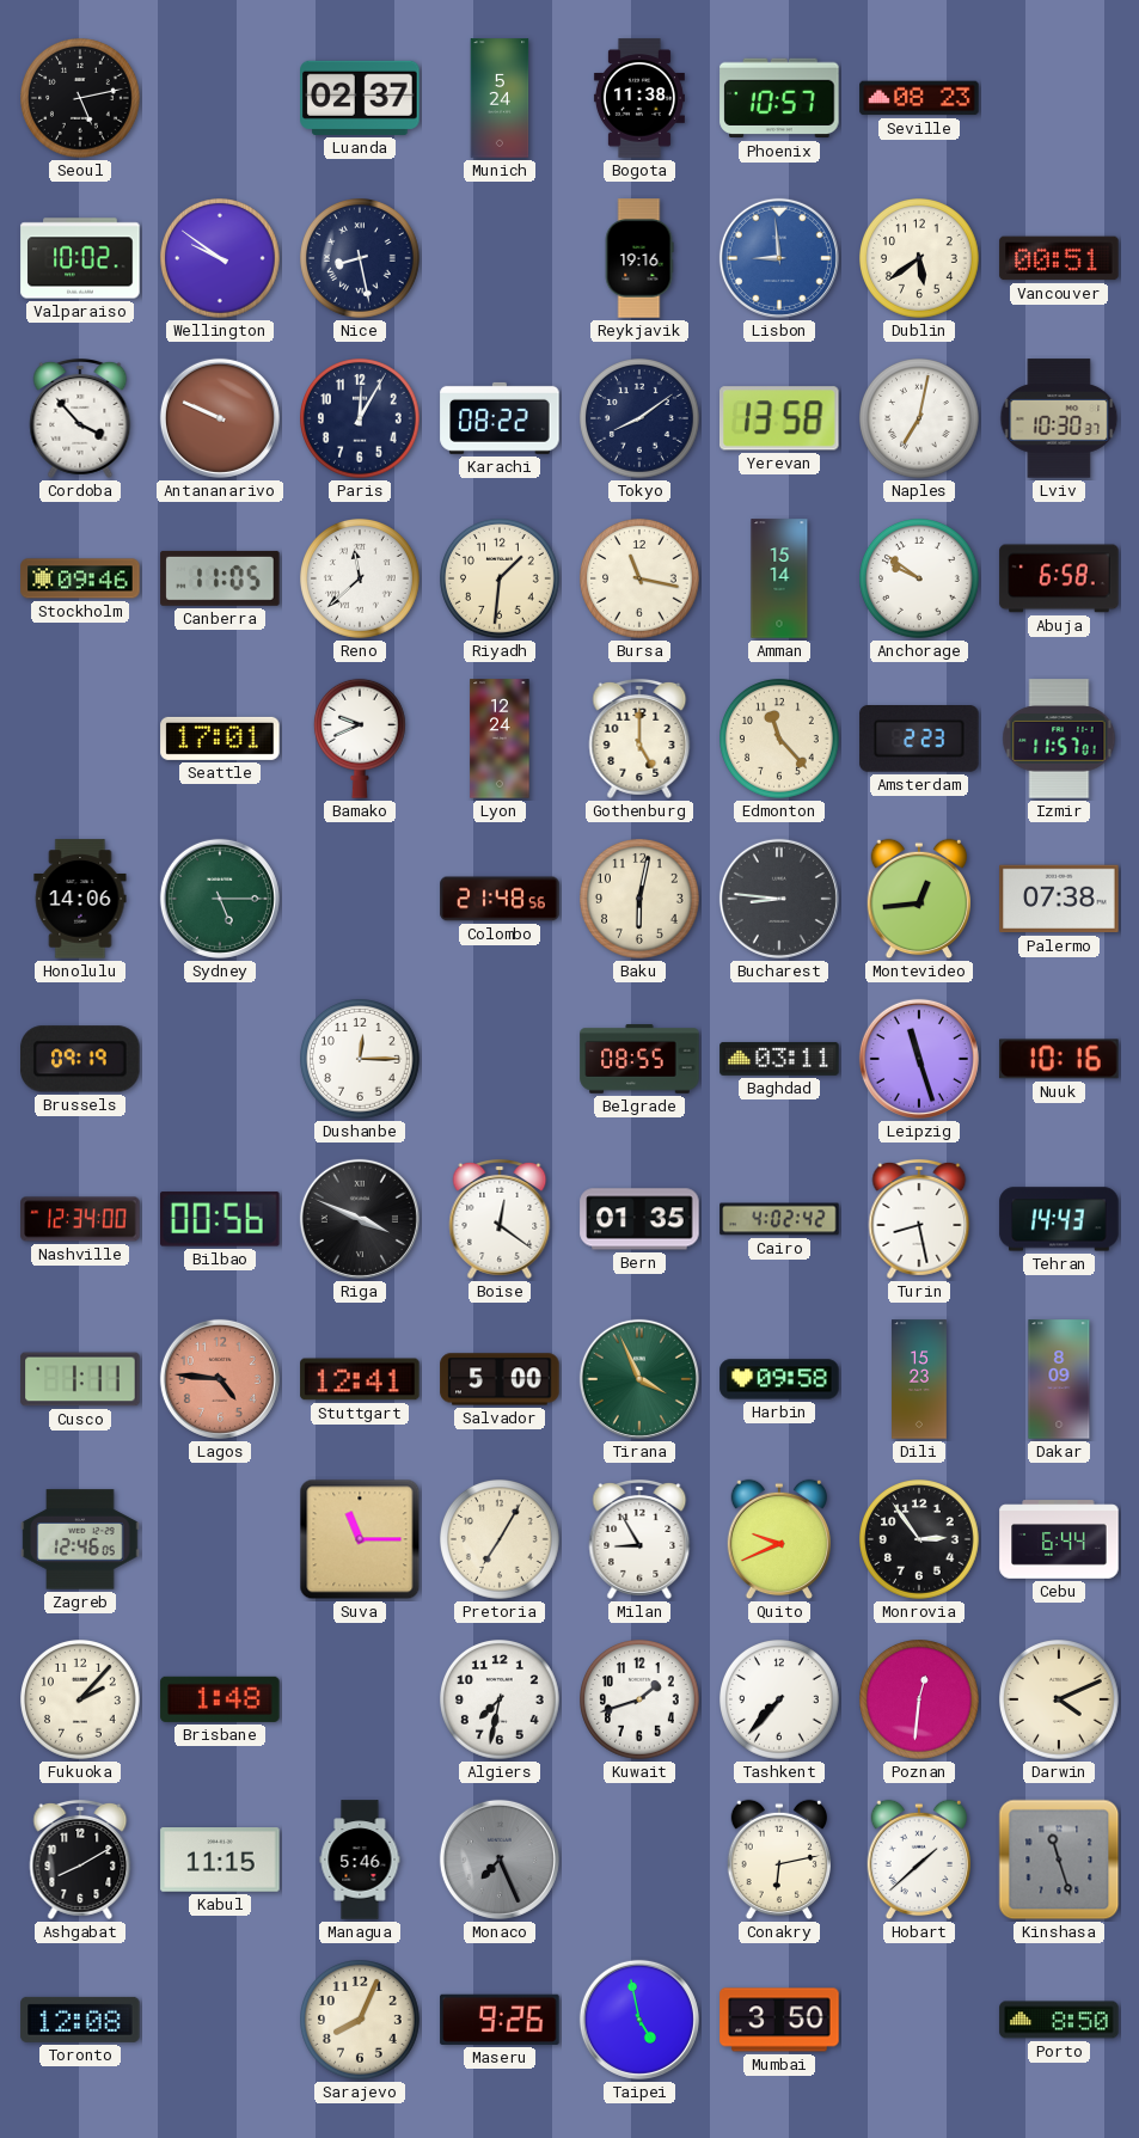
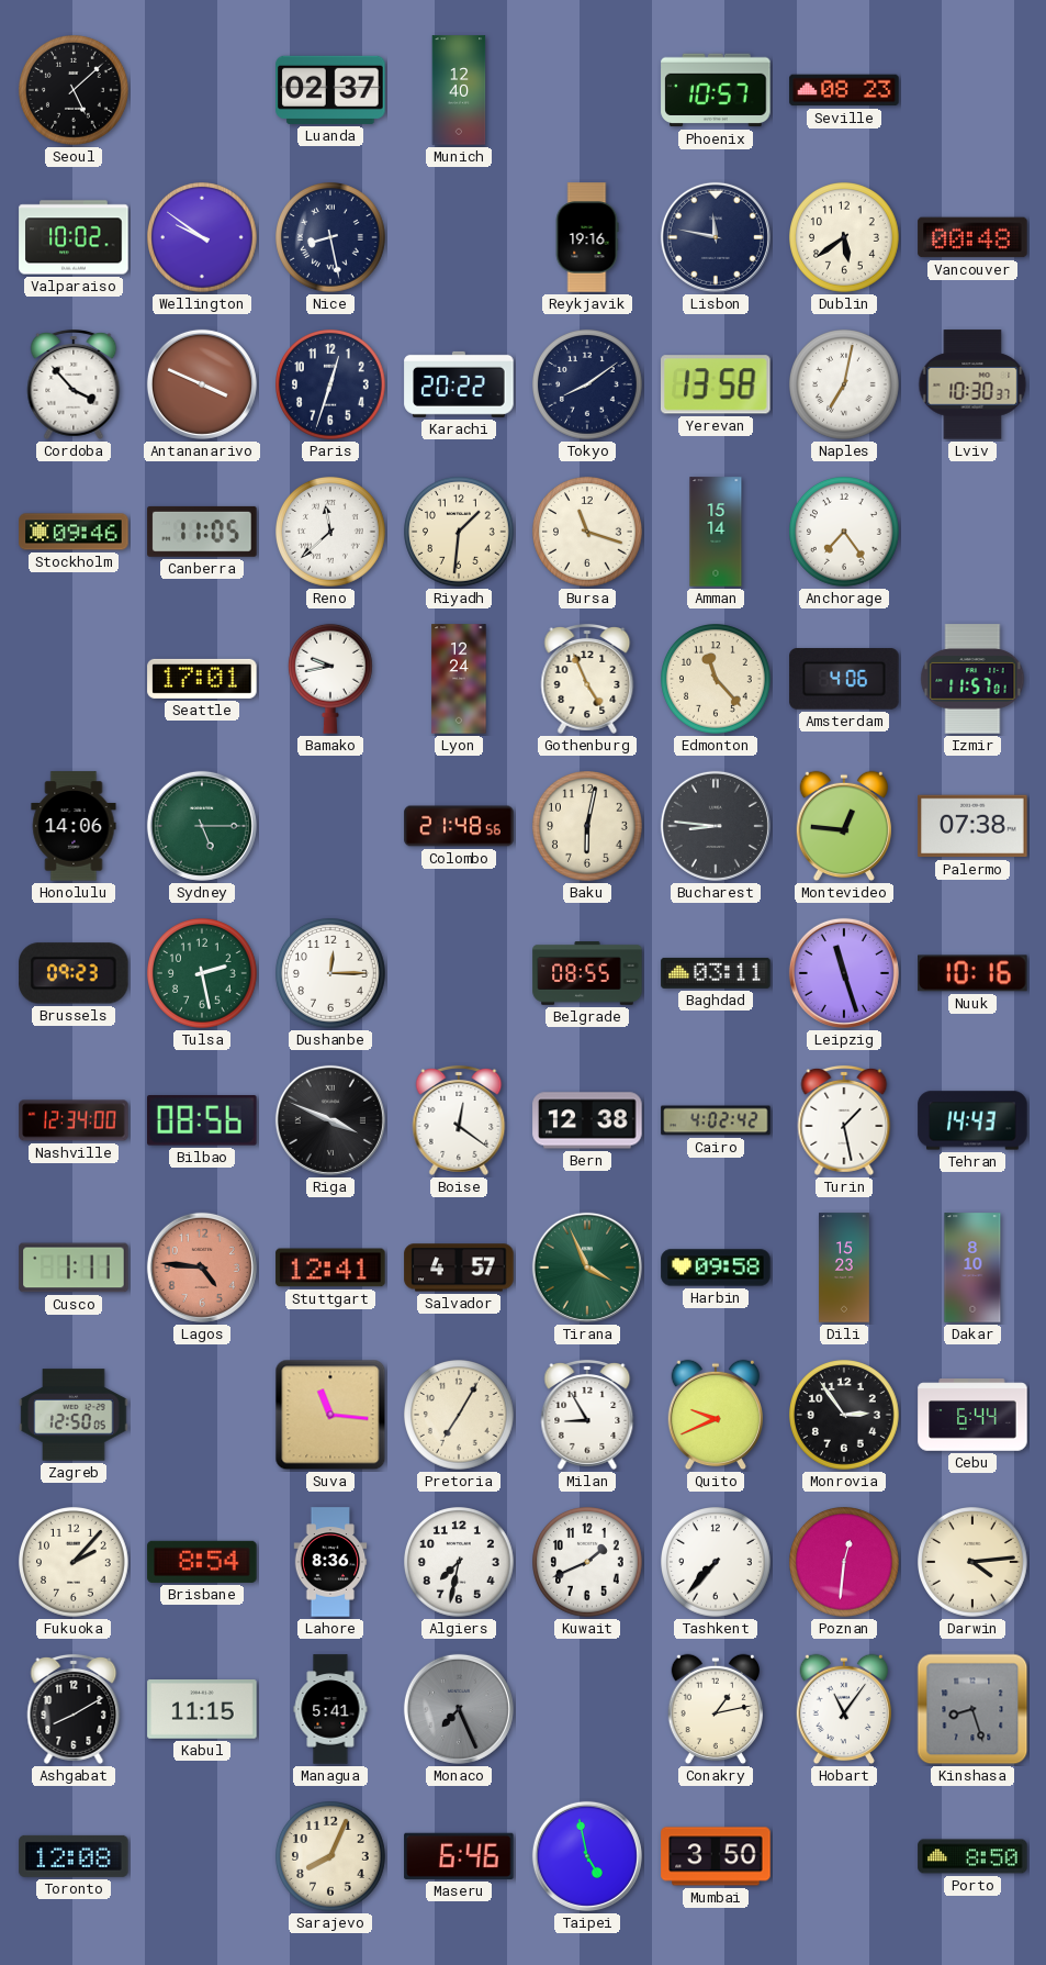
Seoul: 5:13 -> 5:08
Munich: 5:24 -> 12:40
Bogota: 11:38 -> none
Lisbon: 8:59 -> 11:47
Lisbon dial: blue -> navy
Vancouver: 00:51 -> 00:48
Antananarivo: 9:49 -> 3:49
Paris: 12:05 -> 12:33
Karachi: 08:22 -> 20:22
Bursa: 11:17 -> 11:18
Anchorage: 9:51 -> 7:24
Abuja: 6:58 -> none
Bamako: 9:41 -> 9:43
Gothenburg: 5:00 -> 4:56
Amsterdam: 2:23 -> 4:06
Montevideo: 12:44 -> 12:46
Brussels: 09:19 -> 09:23
Tulsa: none -> 2:28
Bilbao: 00:56 -> 08:56
Bern: 01:35 -> 12:38
Turin: 8:28 -> 1:28
Salvador: 5:00 -> 4:57
Dakar: 8:09 -> 8:10
Zagreb: 12:46 -> 12:50
Suva: 11:15 -> 11:16
Brisbane: 1:48 -> 8:54
Lahore: none -> 8:36
Kuwait: 1:42 -> 1:41
Darwin: 4:11 -> 4:14
Managua: 5:46 -> 5:41
Conakry: 6:13 -> 1:13
Hobart: 1:38 -> 11:06
Kinshasa: 11:27 -> 8:27
Maseru: 9:26 -> 6:46
